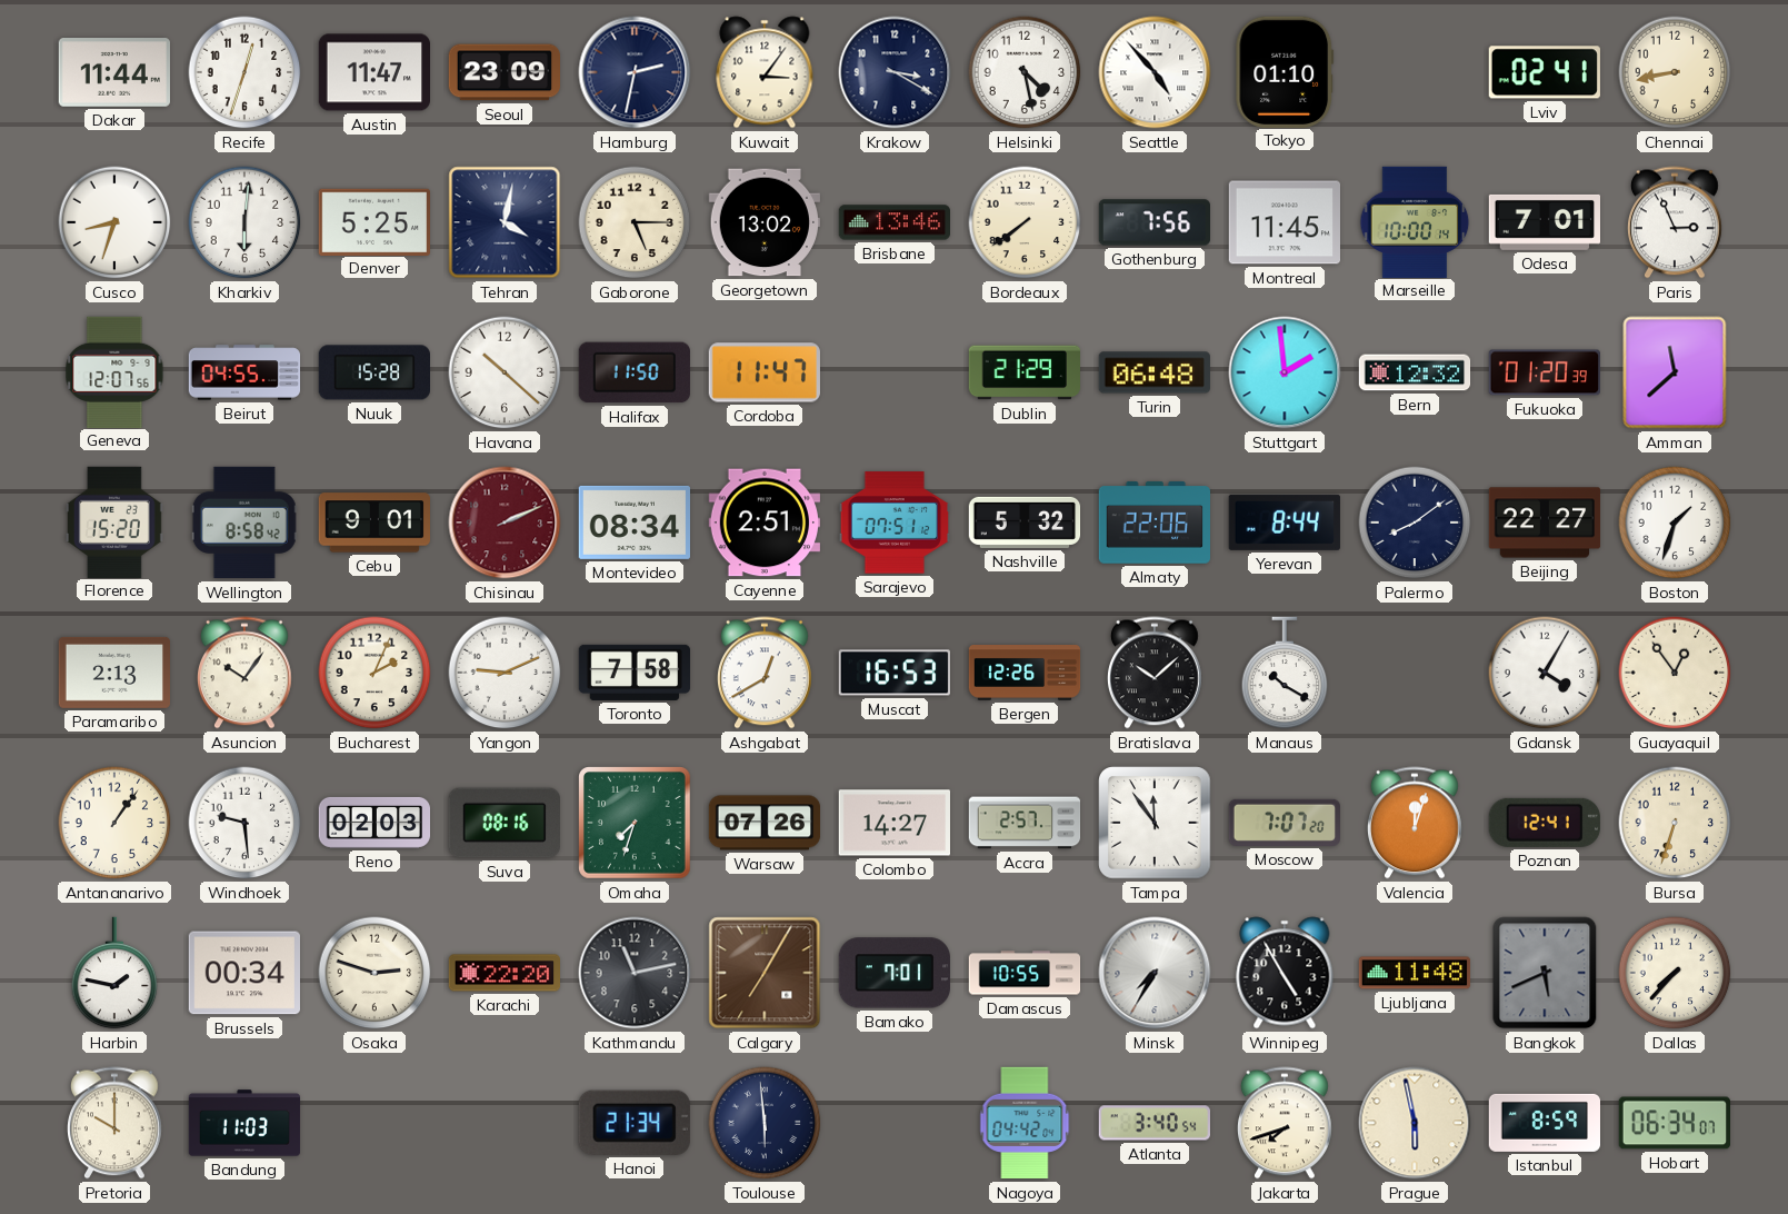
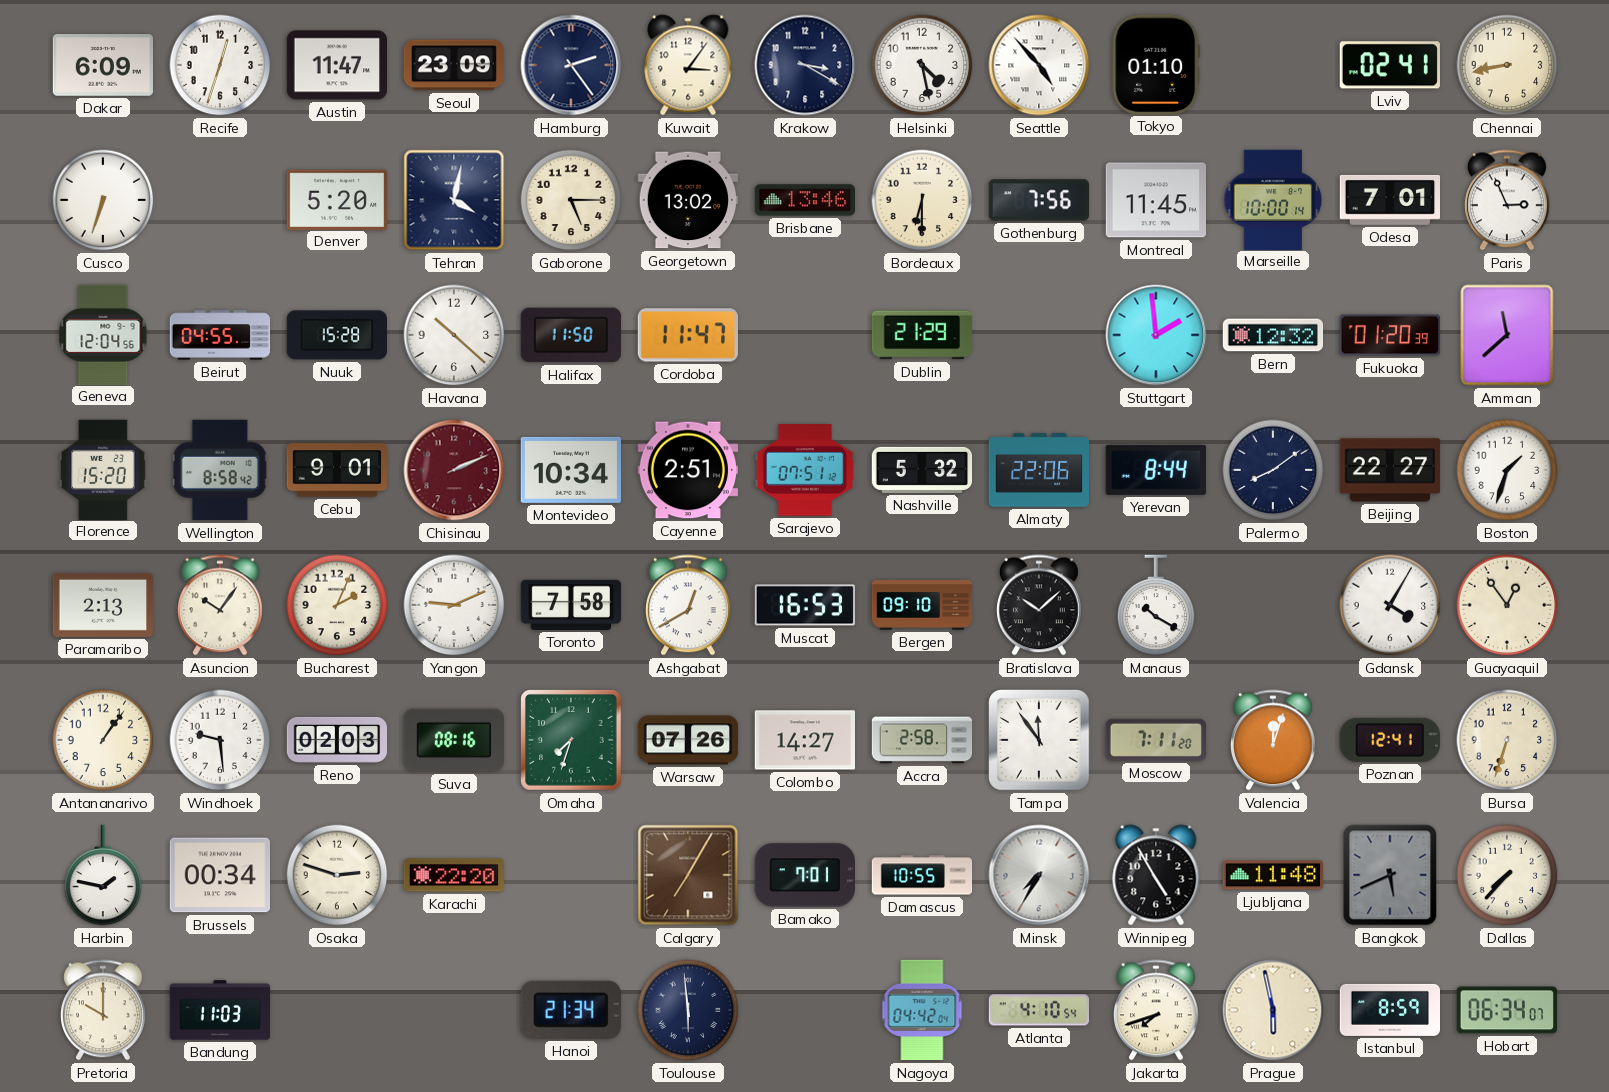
Dakar: 11:44 -> 6:09
Hamburg: 2:32 -> 2:24
Cusco: 8:33 -> 6:33
Kharkiv: 6:01 -> none
Denver: 5:25 -> 5:20
Bordeaux: 7:39 -> 6:30
Geneva: 12:07 -> 12:04
Turin: 06:48 -> none
Montevideo: 08:34 -> 10:34
Bergen: 12:26 -> 09:10
Accra: 2:57 -> 2:58
Moscow: 7:07 -> 7:11
Kathmandu: 11:13 -> none
Atlanta: 3:40 -> 4:10
